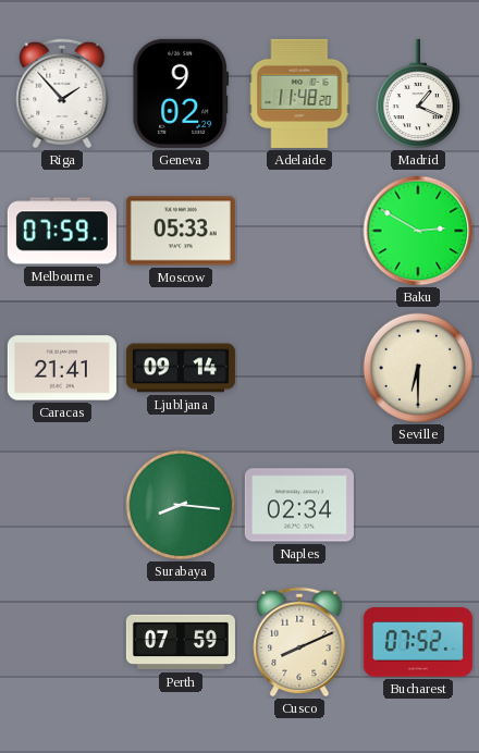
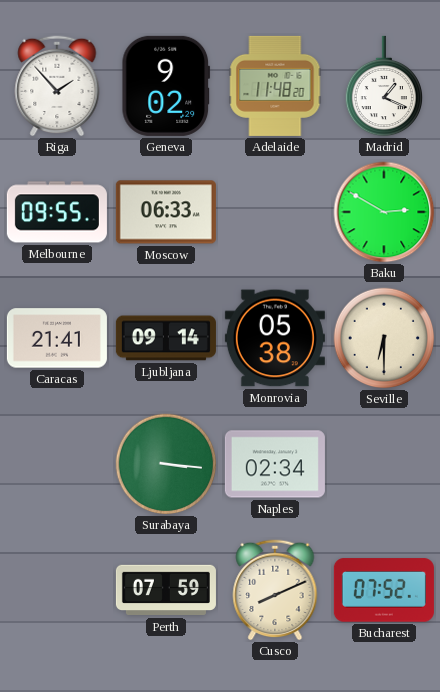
Melbourne: 07:59 -> 09:55
Moscow: 05:33 -> 06:33
Monrovia: none -> 05:38
Surabaya: 8:16 -> 3:16
